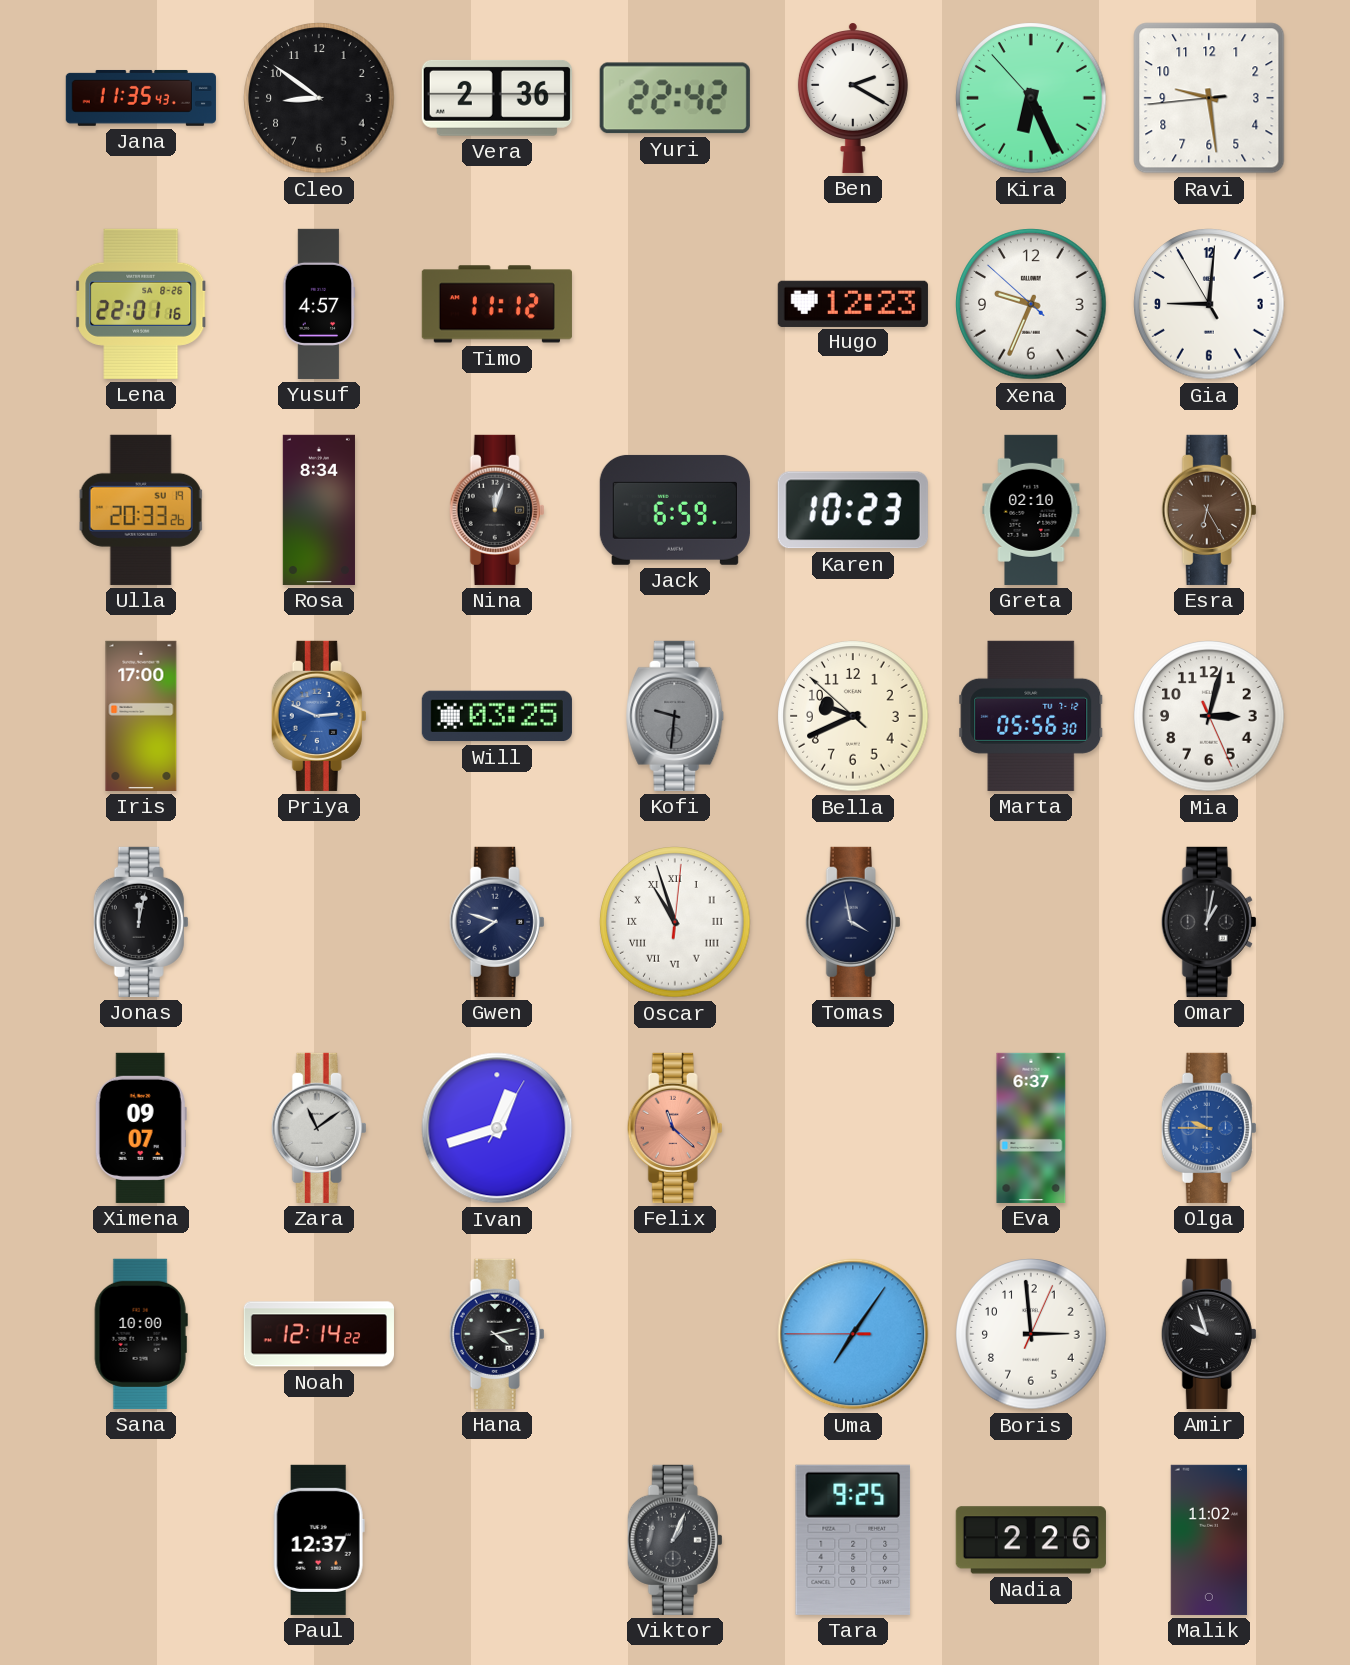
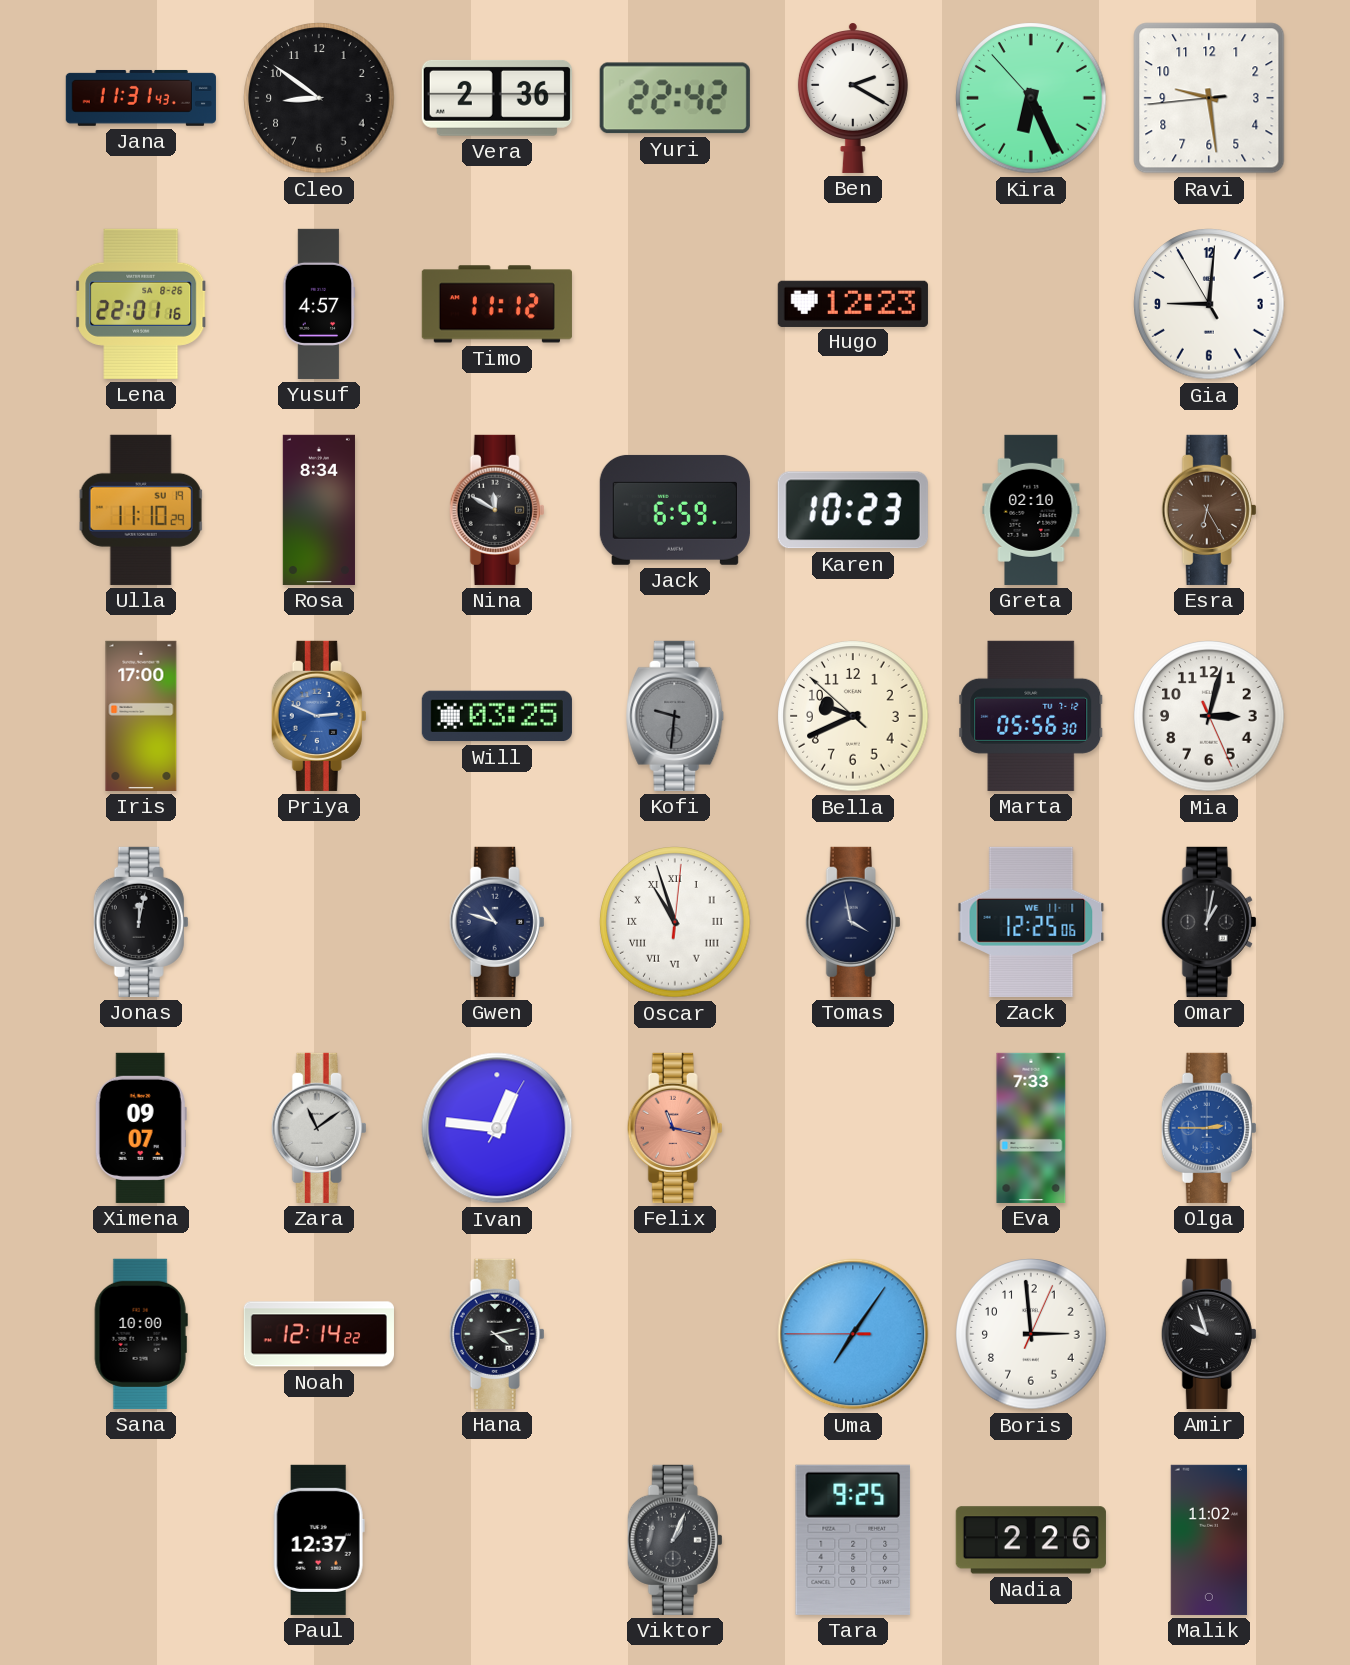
Jana: 11:35 -> 11:31
Xena: 9:33 -> none
Ulla: 20:33 -> 11:10
Nina: 12:03 -> 11:50
Gwen: 7:48 -> 10:48
Zack: none -> 12:25
Ivan: 12:42 -> 12:46
Felix: 11:22 -> 11:17
Eva: 6:37 -> 7:33
Olga: 9:45 -> 2:45
